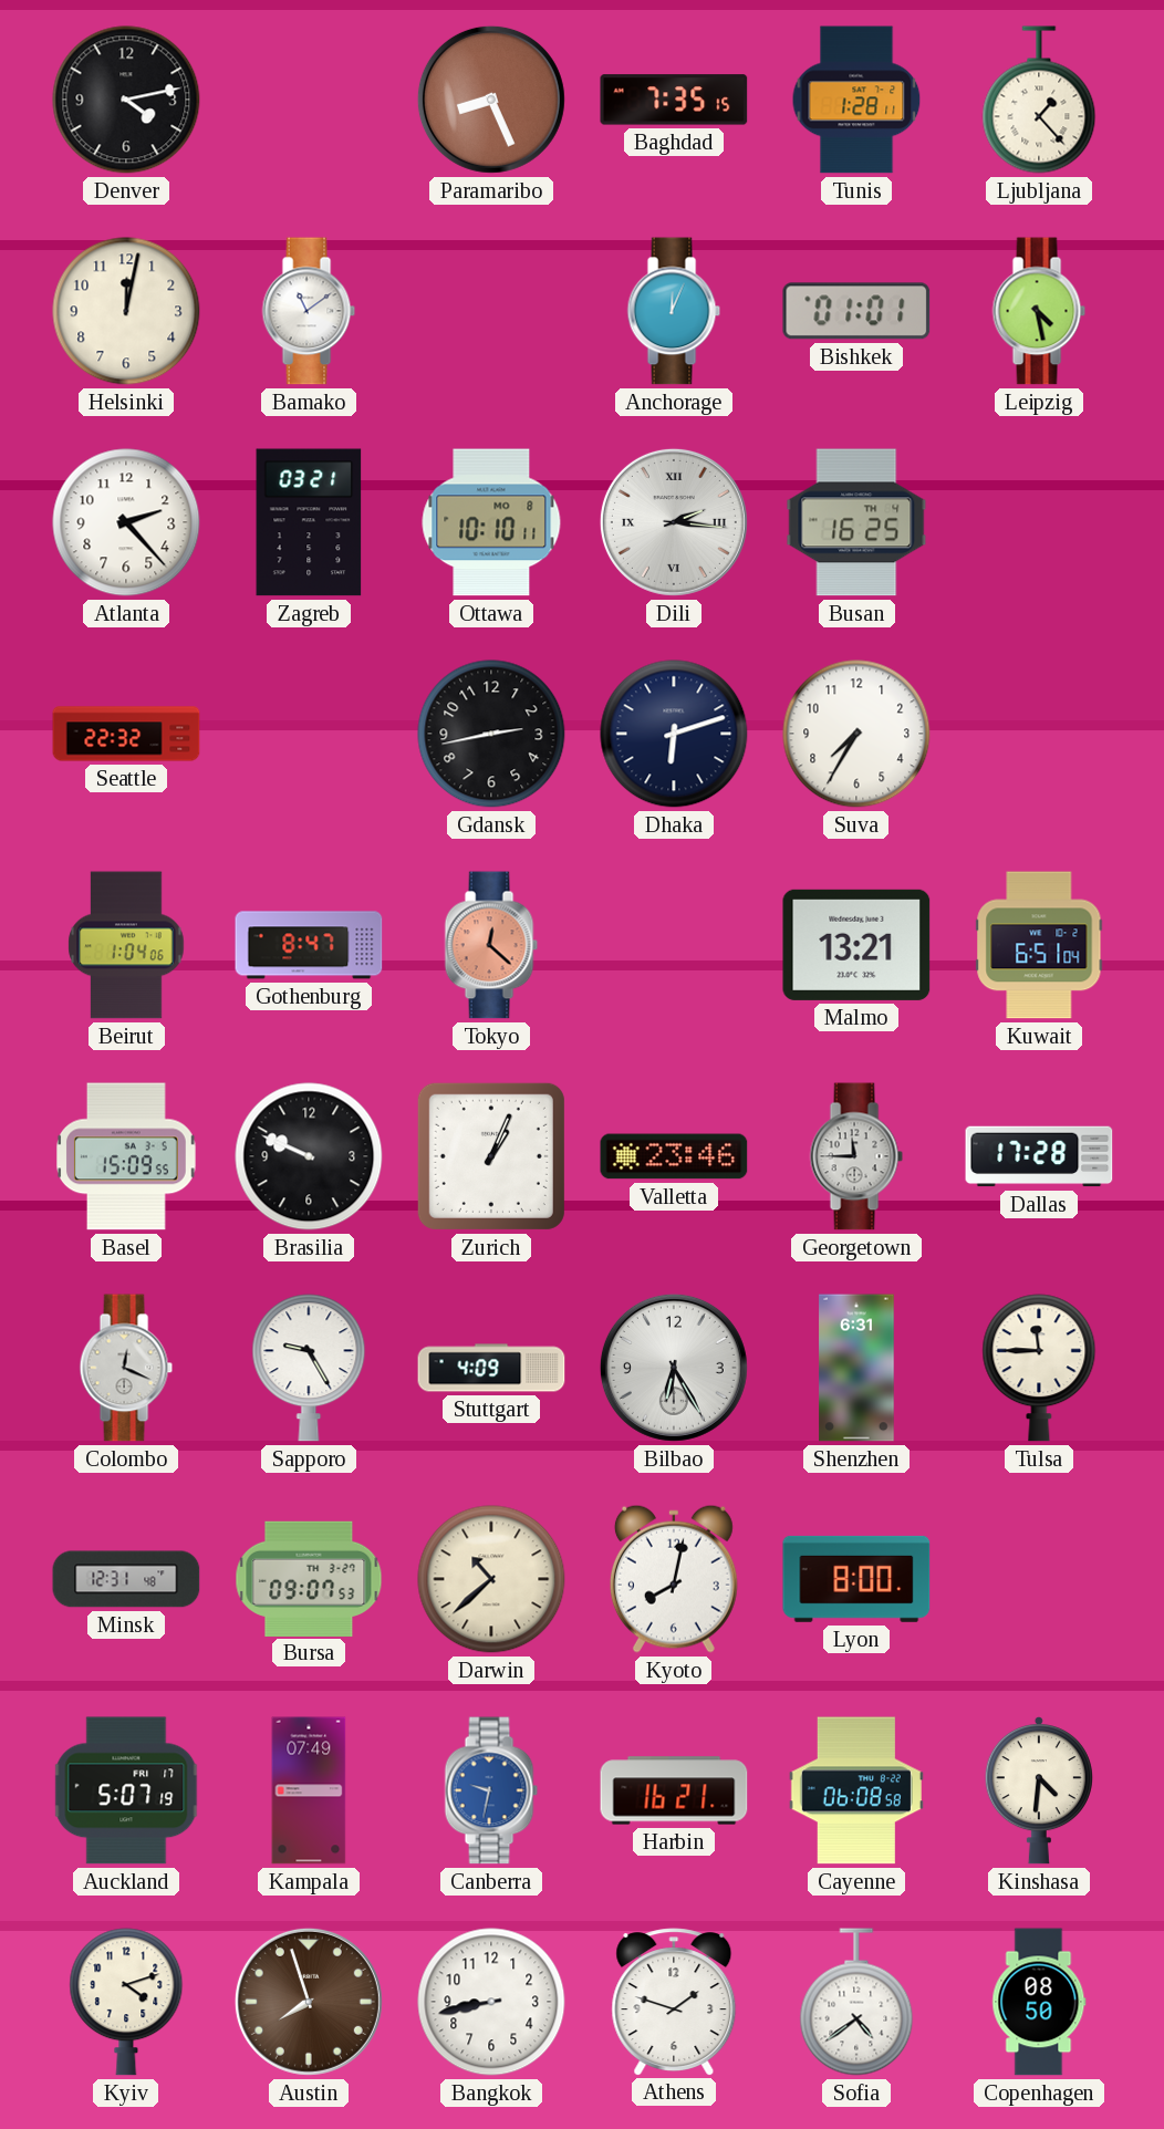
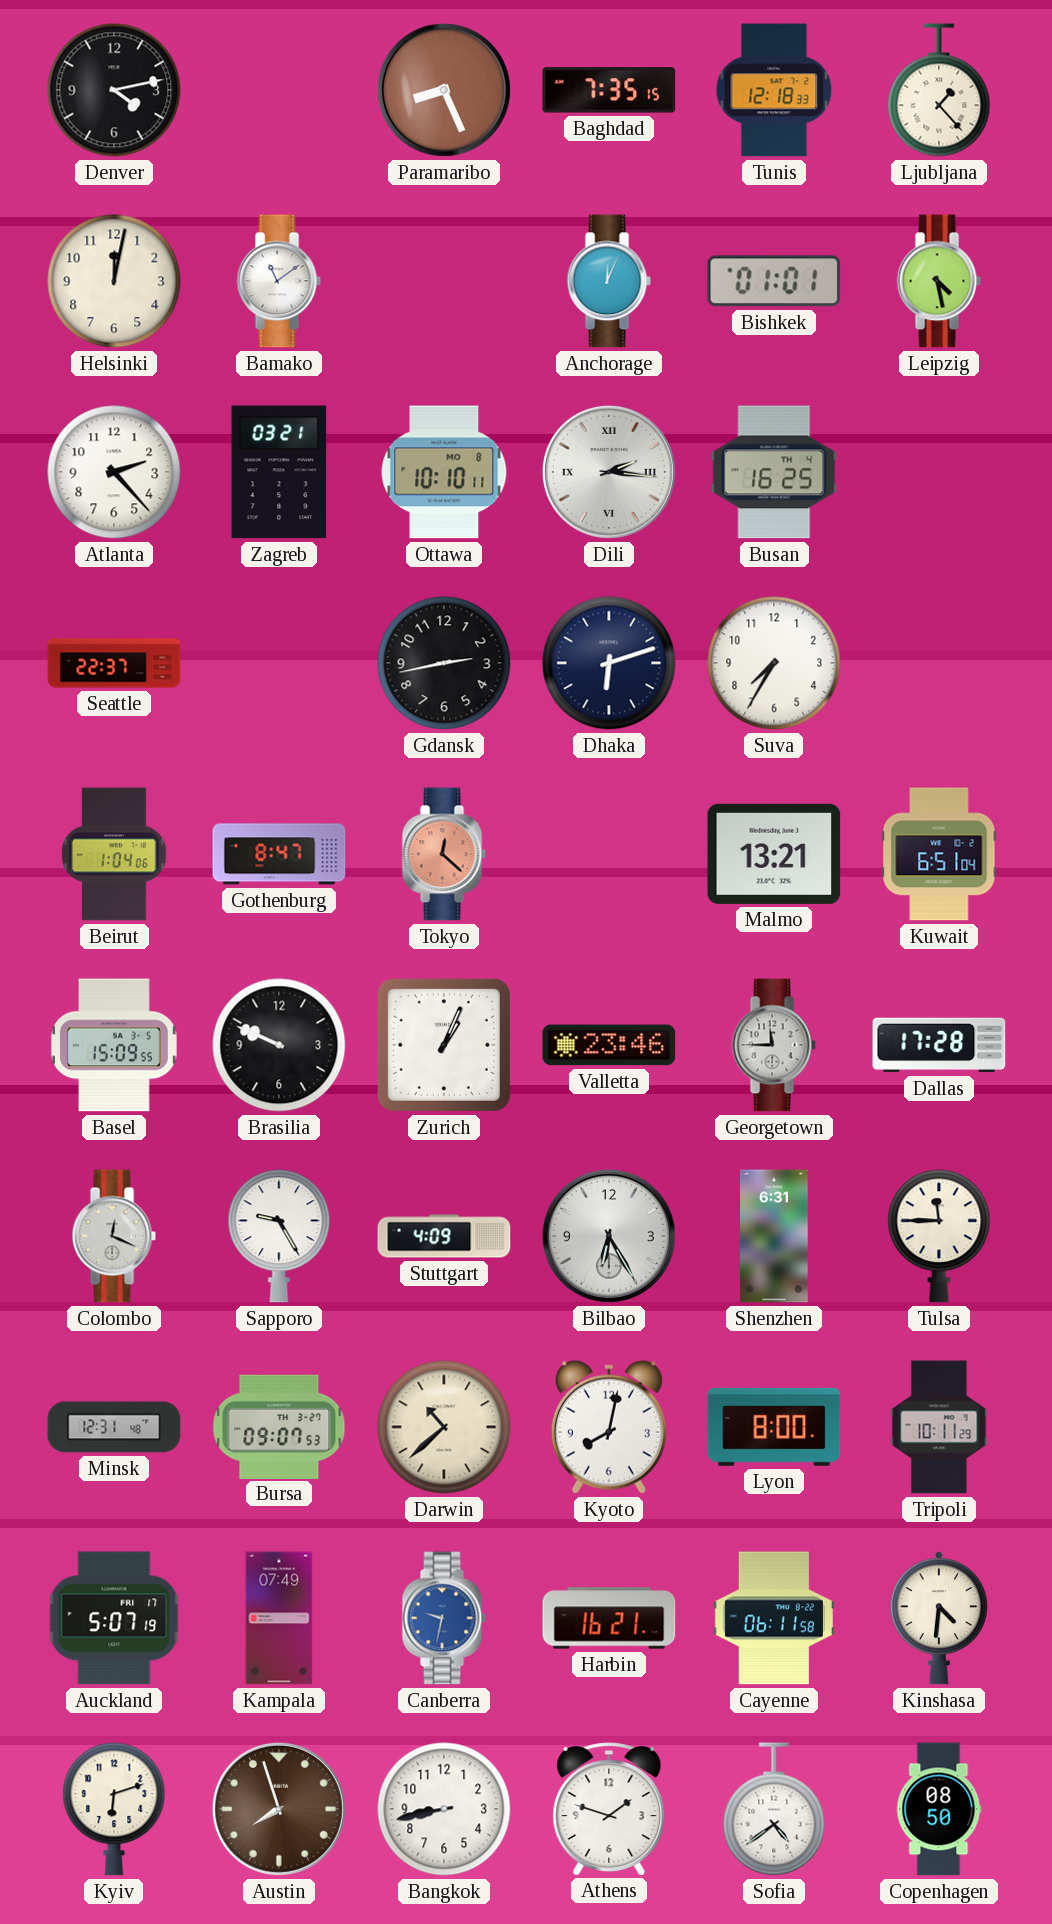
Tunis: 1:28 -> 12:18
Seattle: 22:32 -> 22:37
Tripoli: none -> 10:11
Cayenne: 06:08 -> 06:11
Kyiv: 4:12 -> 6:12
